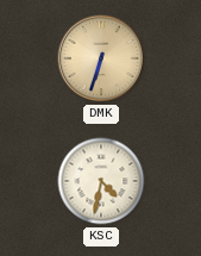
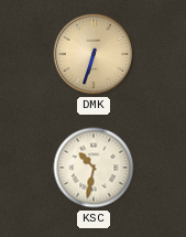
KSC: 4:32 -> 10:32
